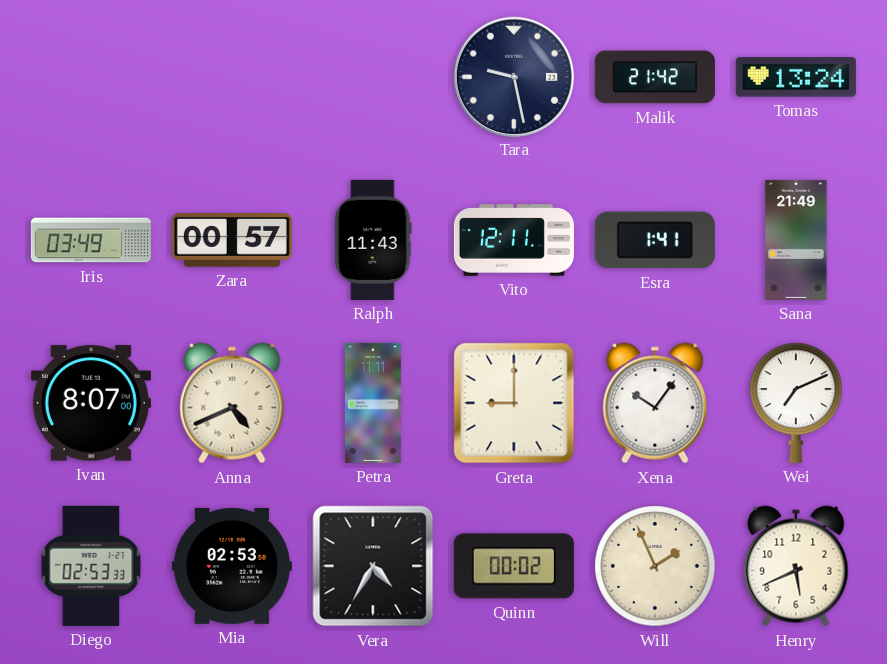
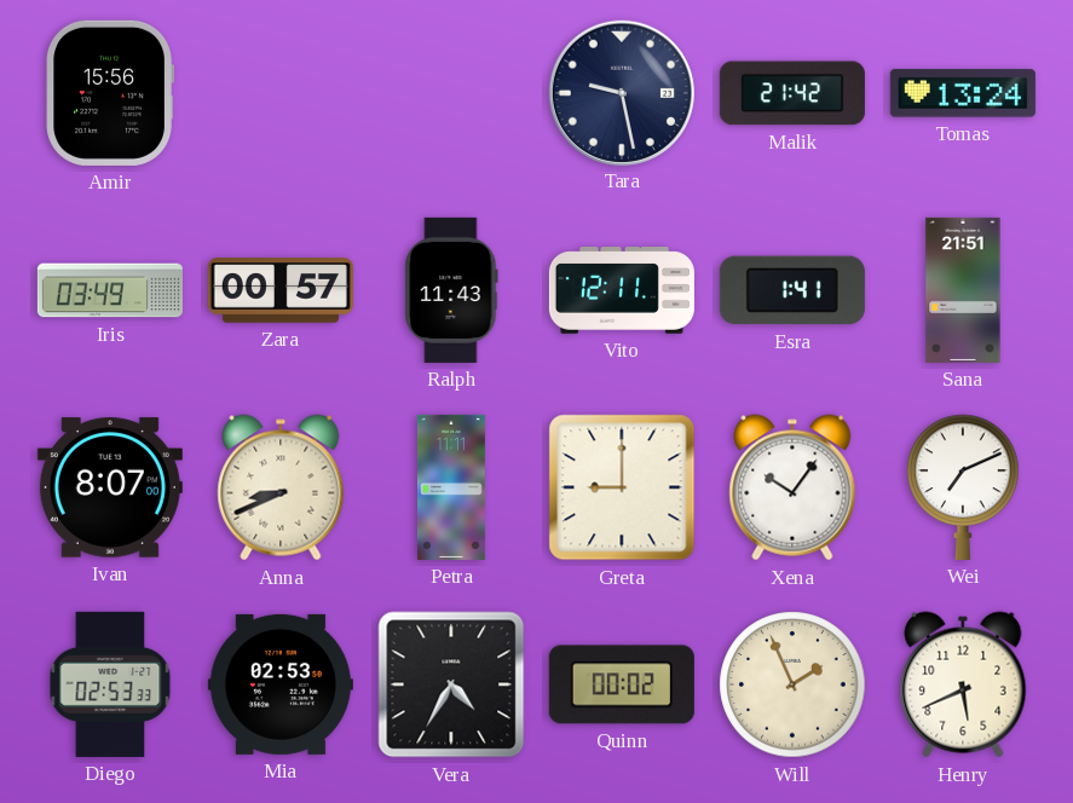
Amir: none -> 15:56
Sana: 21:49 -> 21:51
Anna: 4:41 -> 8:41
